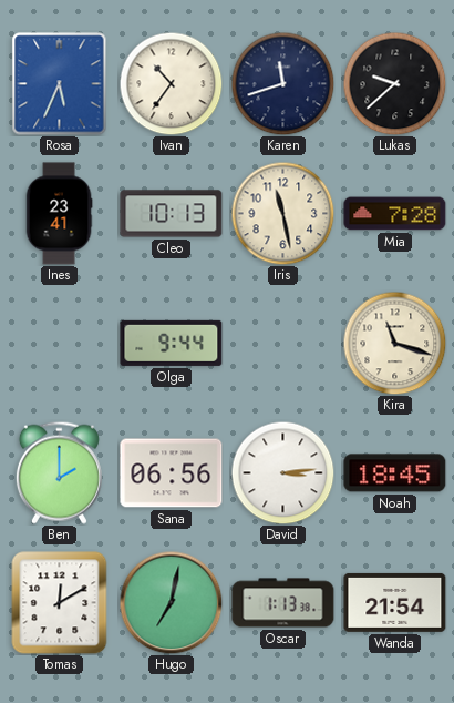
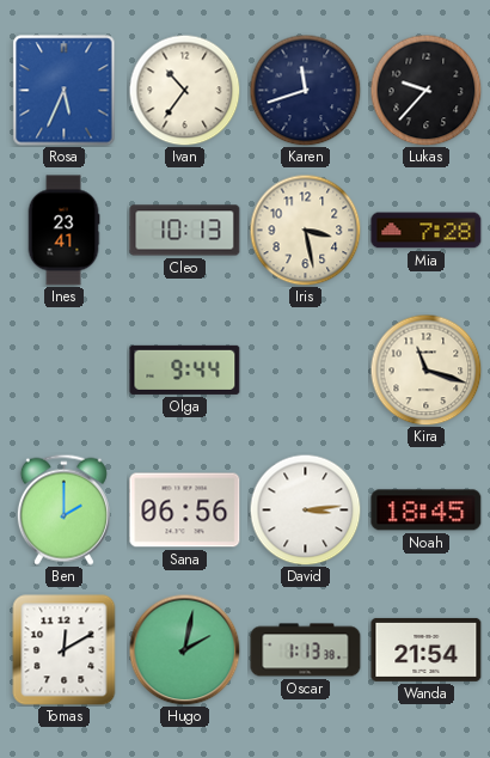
Lukas: 9:38 -> 9:37
Iris: 11:28 -> 3:28
Hugo: 7:02 -> 2:02
